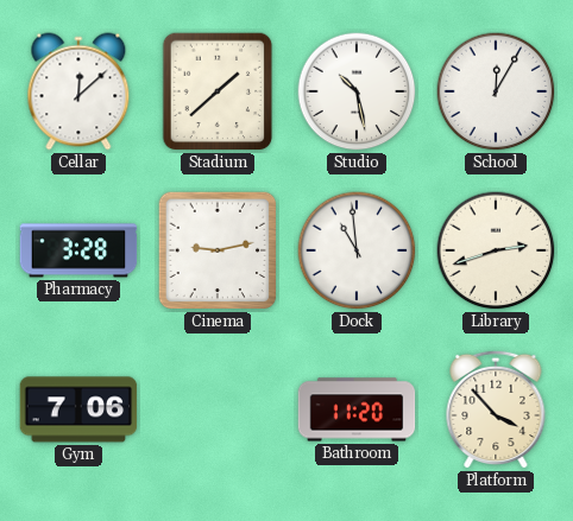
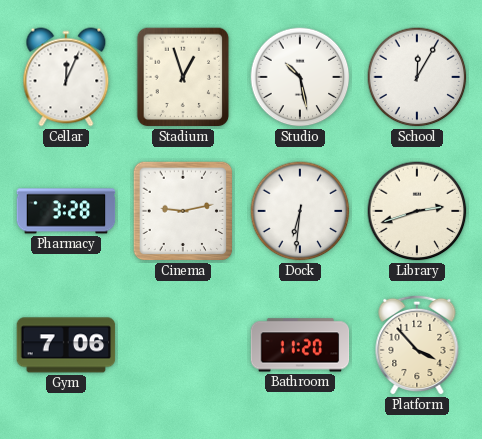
Cellar: 12:08 -> 12:04
Stadium: 1:38 -> 12:57
Dock: 10:59 -> 6:31
